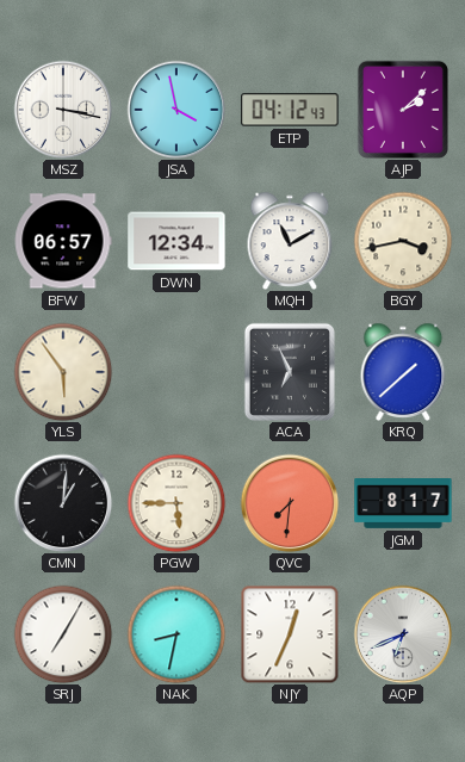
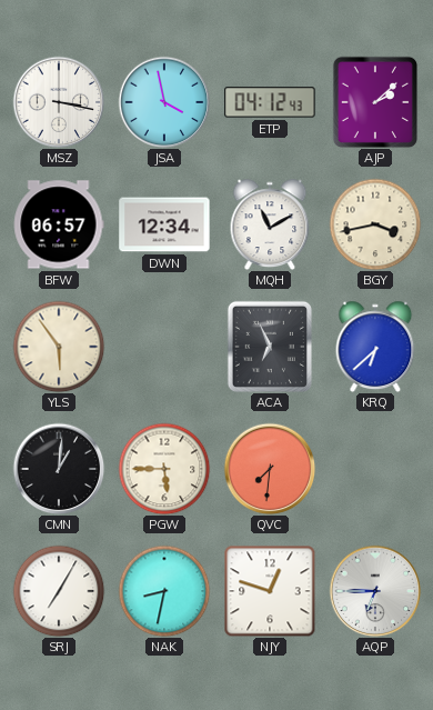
KRQ: 1:38 -> 6:38
JGM: 8:17 -> none
NJY: 12:34 -> 12:48
AQP: 6:41 -> 6:45
